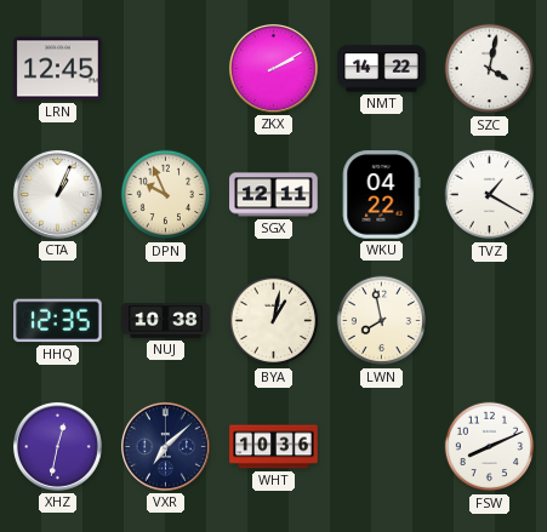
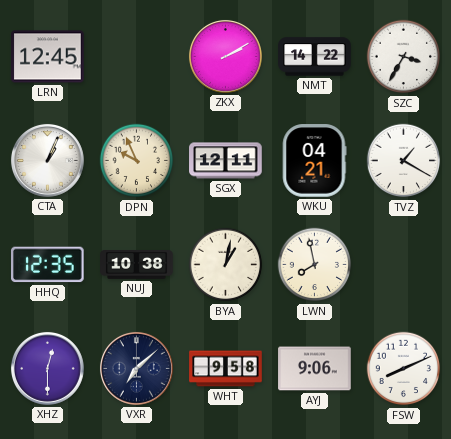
SZC: 4:02 -> 3:35
WKU: 04:22 -> 04:21
XHZ: 12:32 -> 12:30
WHT: 10:36 -> 9:58
AYJ: none -> 9:06
